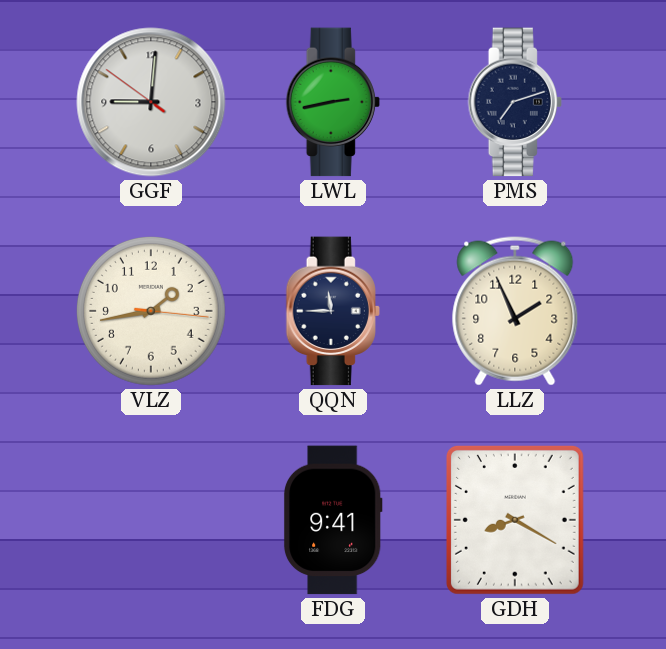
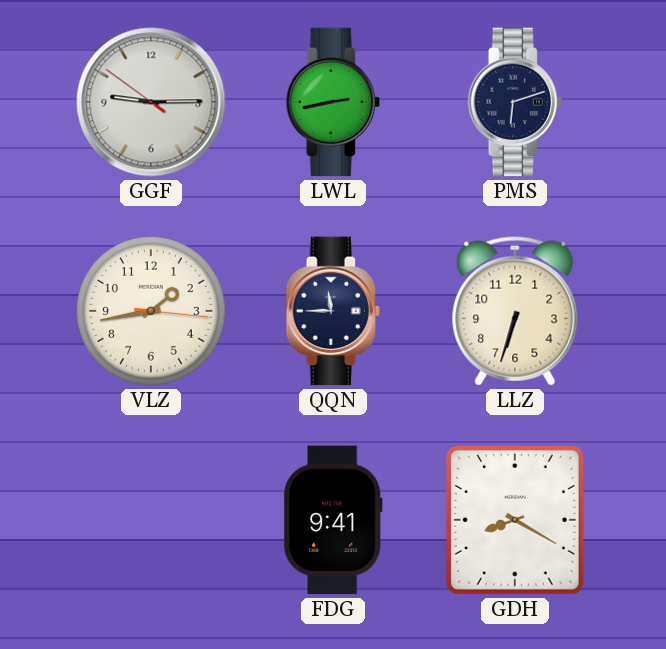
GGF: 9:00 -> 9:14
PMS: 7:12 -> 6:12
LLZ: 1:56 -> 6:33
